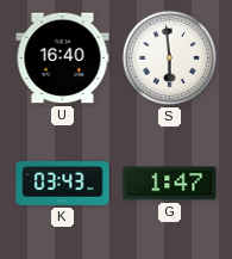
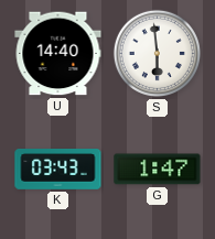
U: 16:40 -> 14:40
